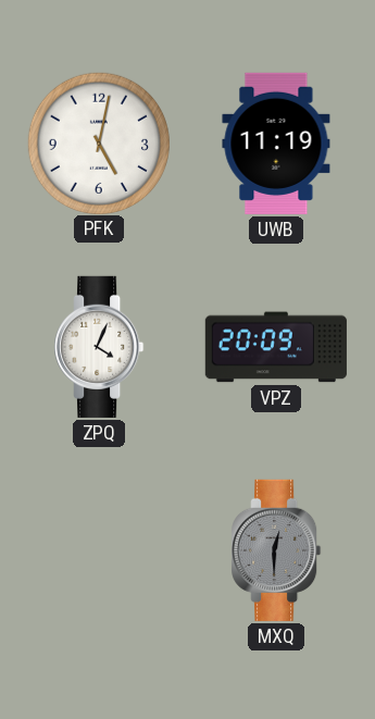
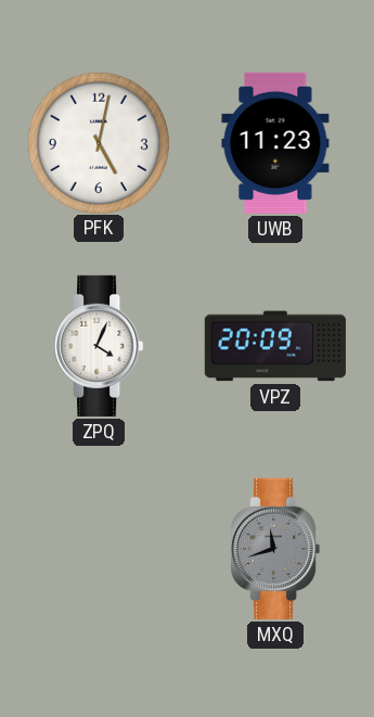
UWB: 11:19 -> 11:23
MXQ: 12:30 -> 11:42
